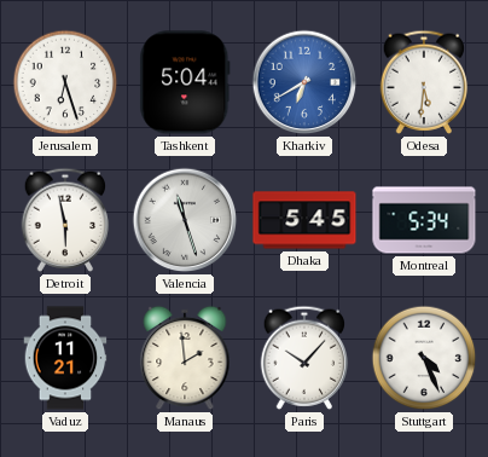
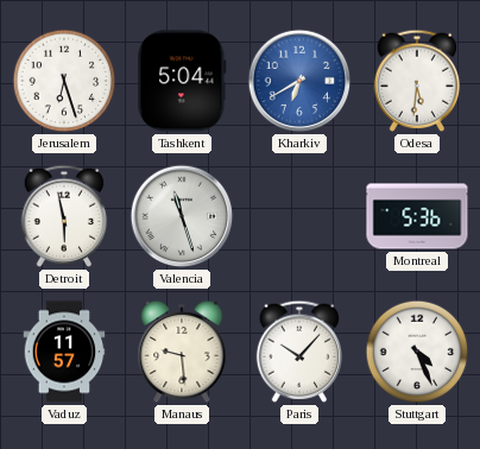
Dhaka: 5:45 -> none
Montreal: 5:34 -> 5:36
Vaduz: 11:21 -> 11:57
Manaus: 1:59 -> 9:29
